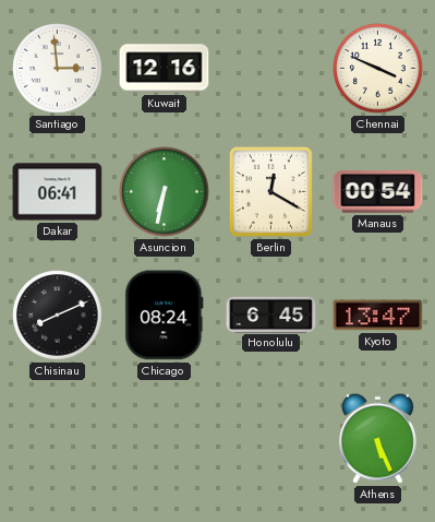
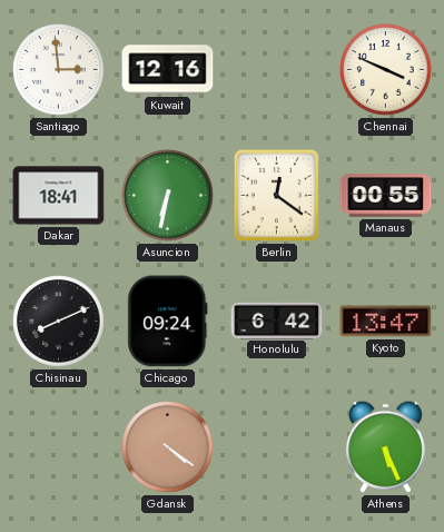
Dakar: 06:41 -> 18:41
Berlin: 12:20 -> 12:21
Manaus: 00:54 -> 00:55
Chicago: 08:24 -> 09:24
Honolulu: 6:45 -> 6:42
Gdansk: none -> 4:21
